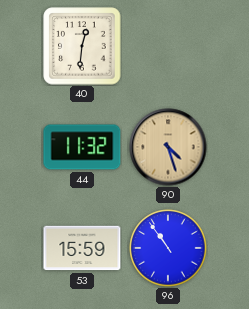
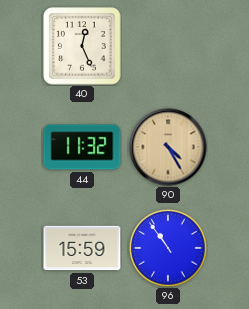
40: 12:31 -> 12:26
90: 4:27 -> 4:25
